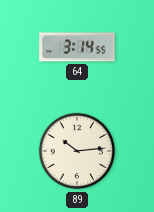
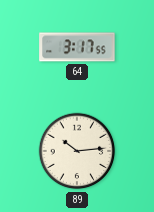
64: 3:14 -> 3:17
